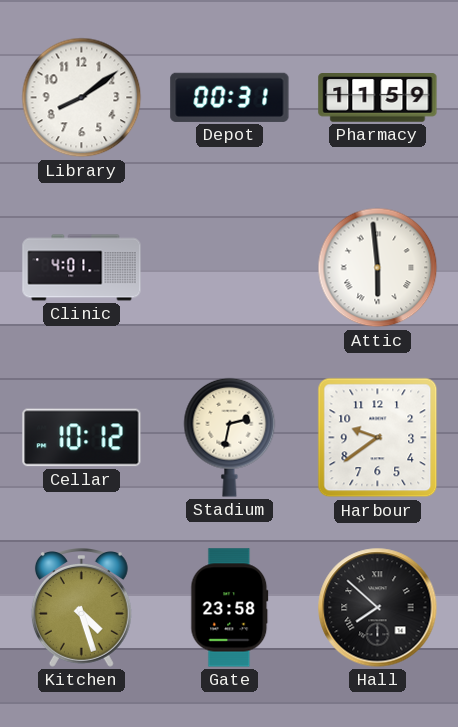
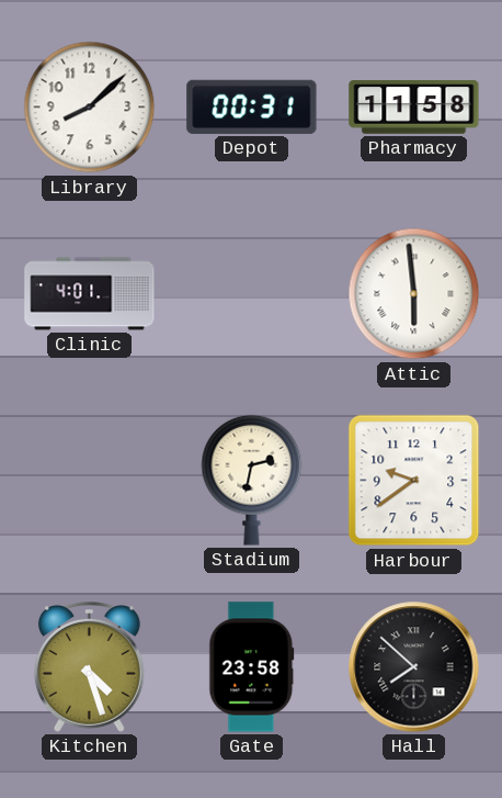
Library: 8:09 -> 8:08
Pharmacy: 11:59 -> 11:58
Cellar: 10:12 -> none
